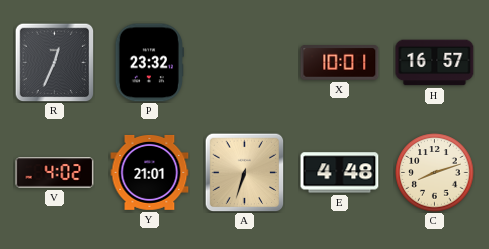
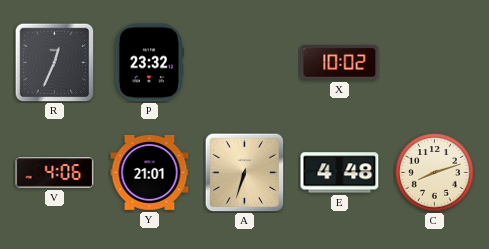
X: 10:01 -> 10:02
H: 16:57 -> none
V: 4:02 -> 4:06
